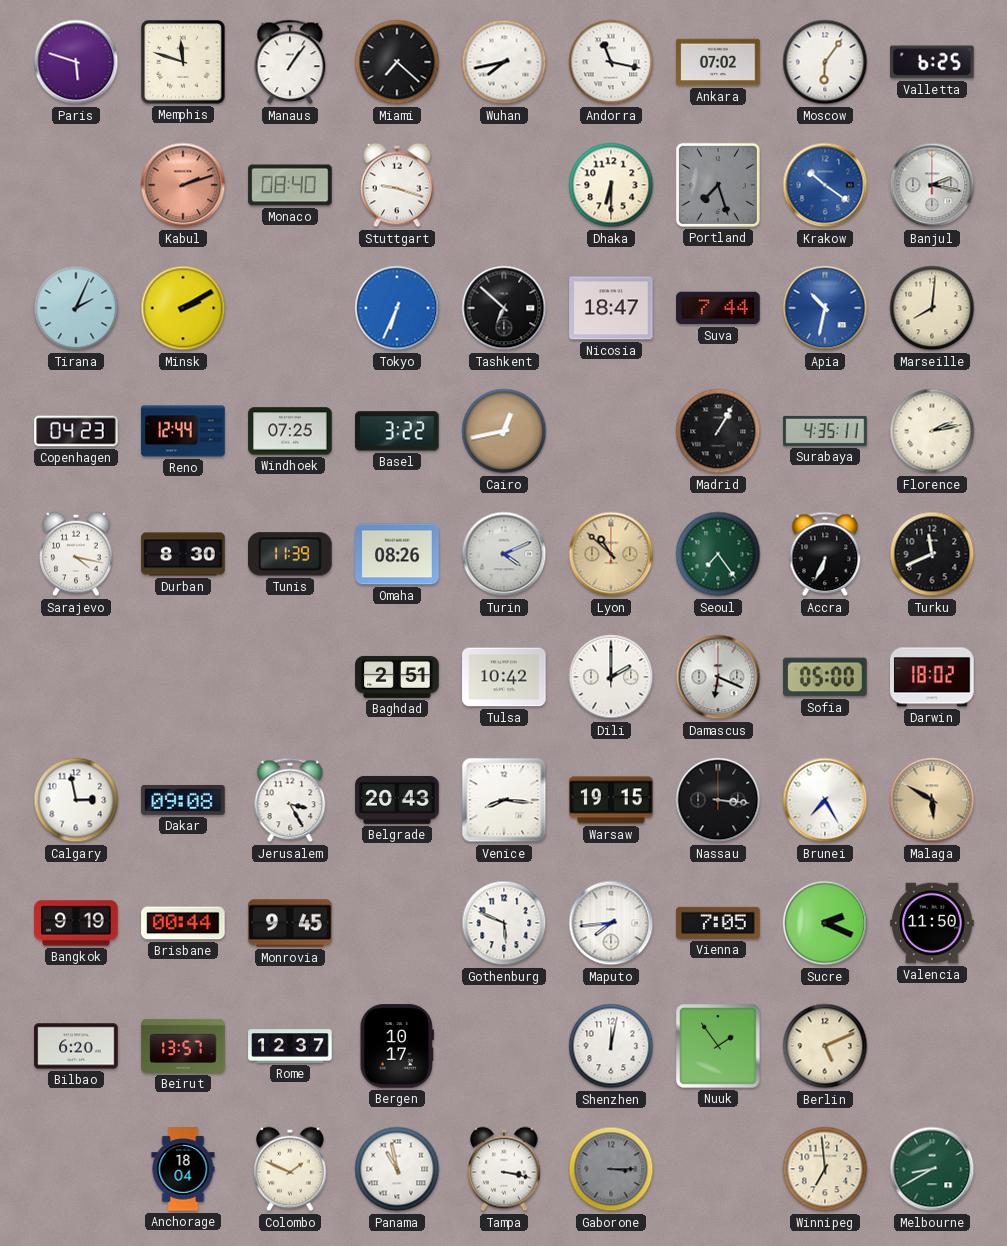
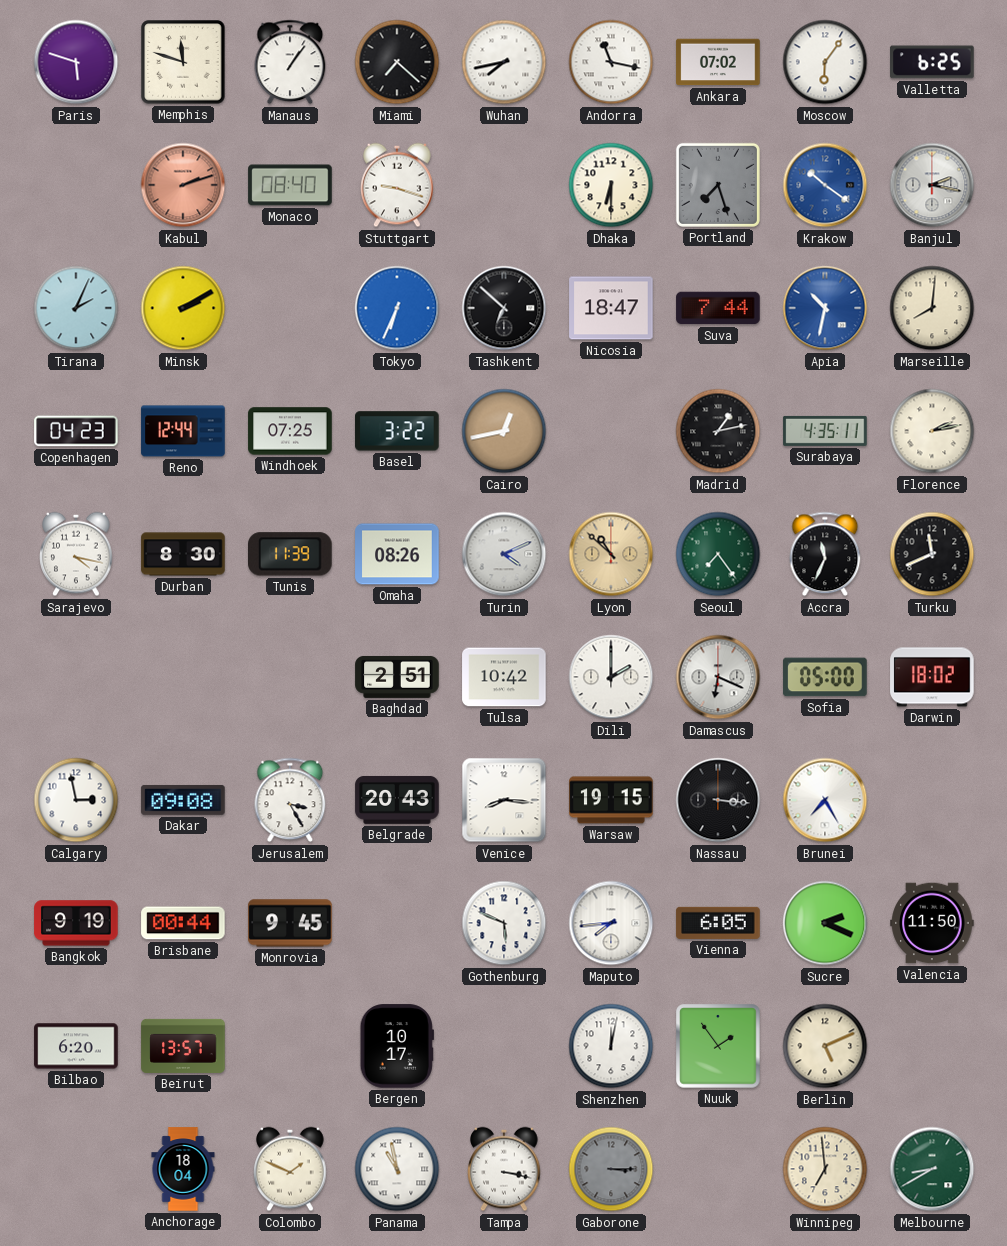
Madrid: 1:05 -> 1:13
Accra: 6:34 -> 11:34
Malaga: 5:50 -> none
Vienna: 7:05 -> 6:05
Rome: 12:37 -> none
